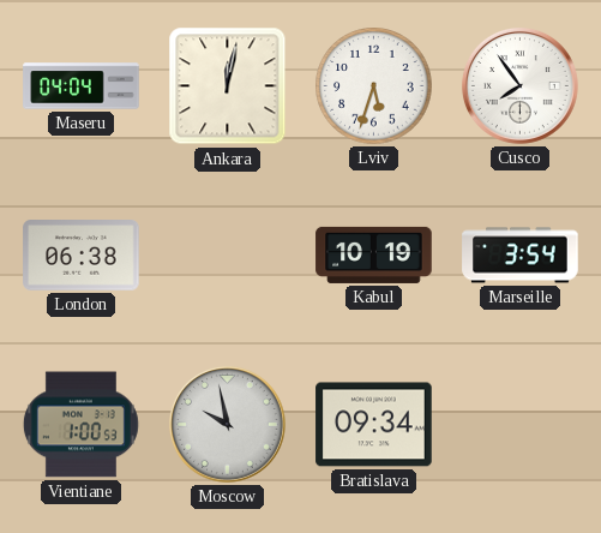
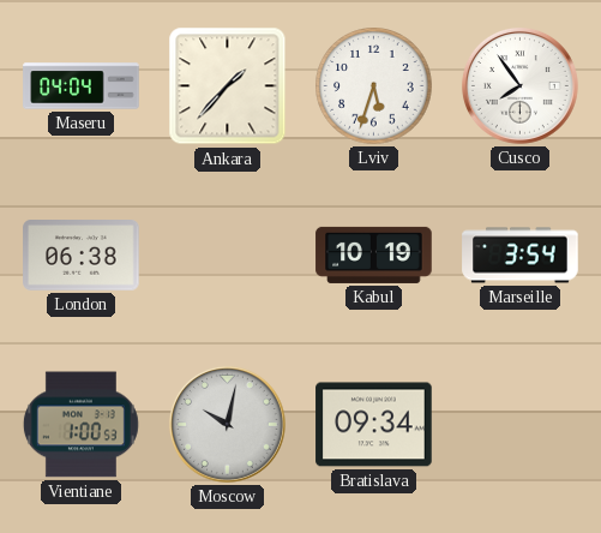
Ankara: 12:02 -> 1:37
Moscow: 9:58 -> 10:02
